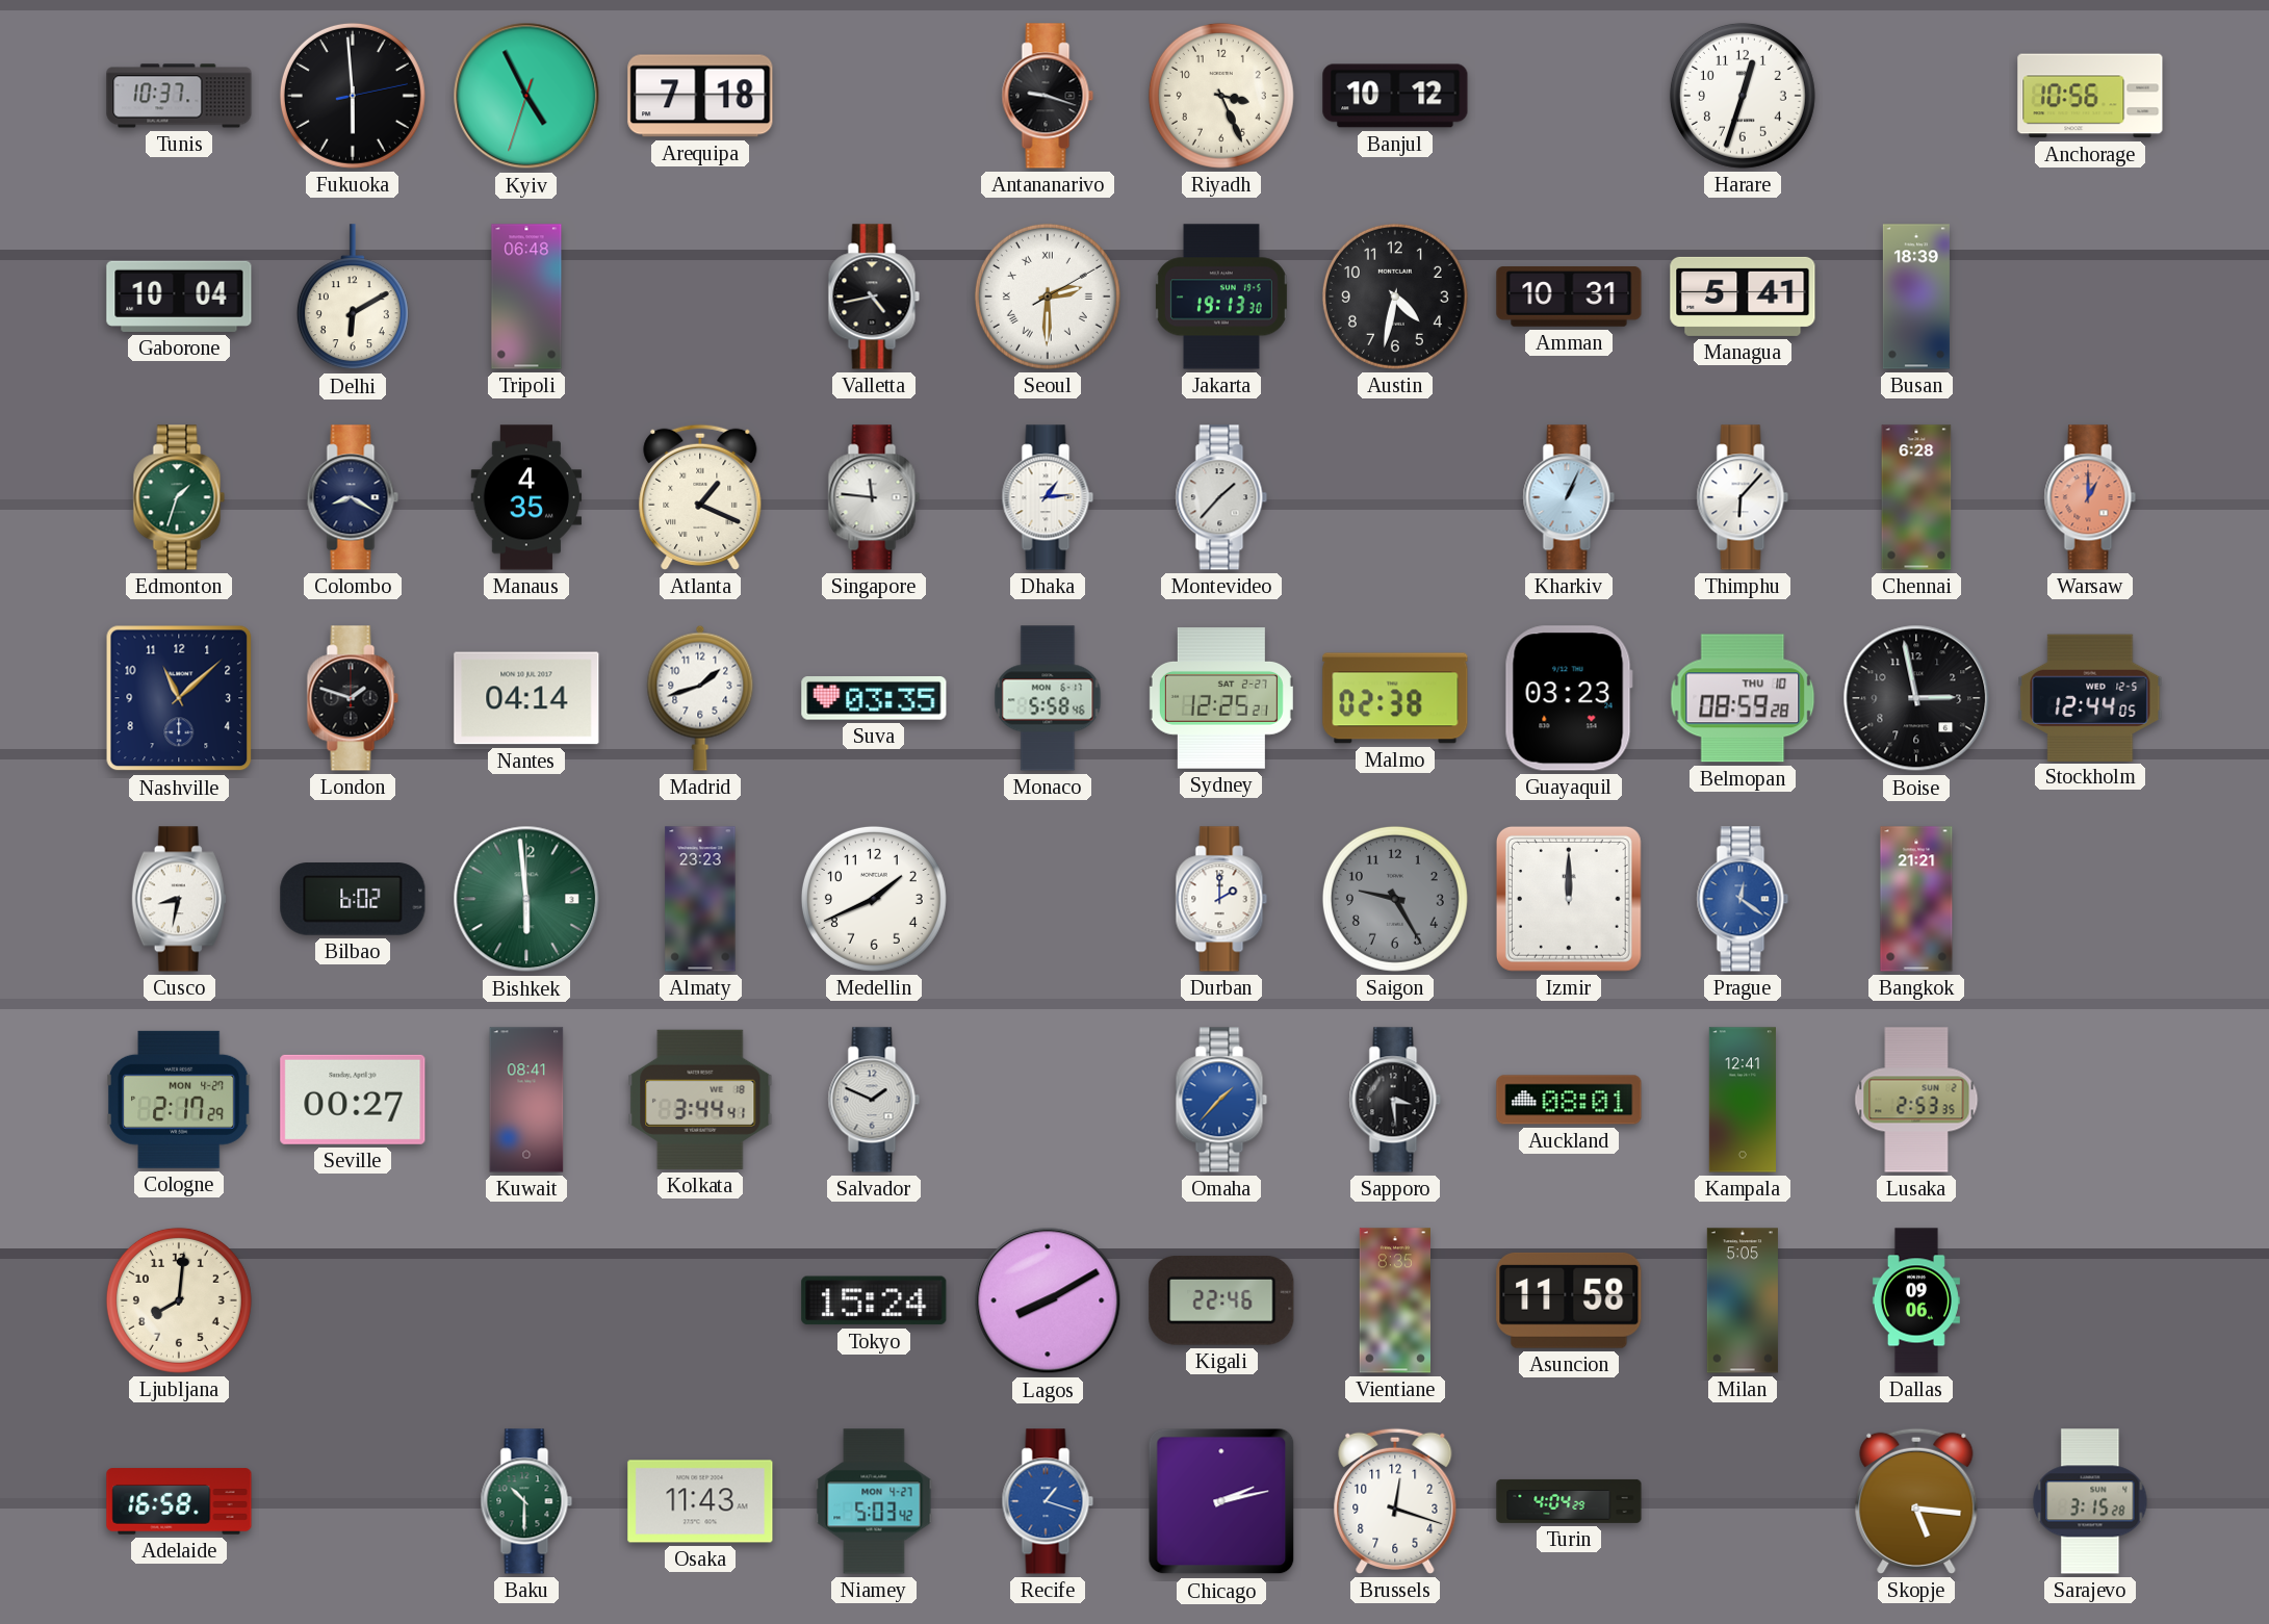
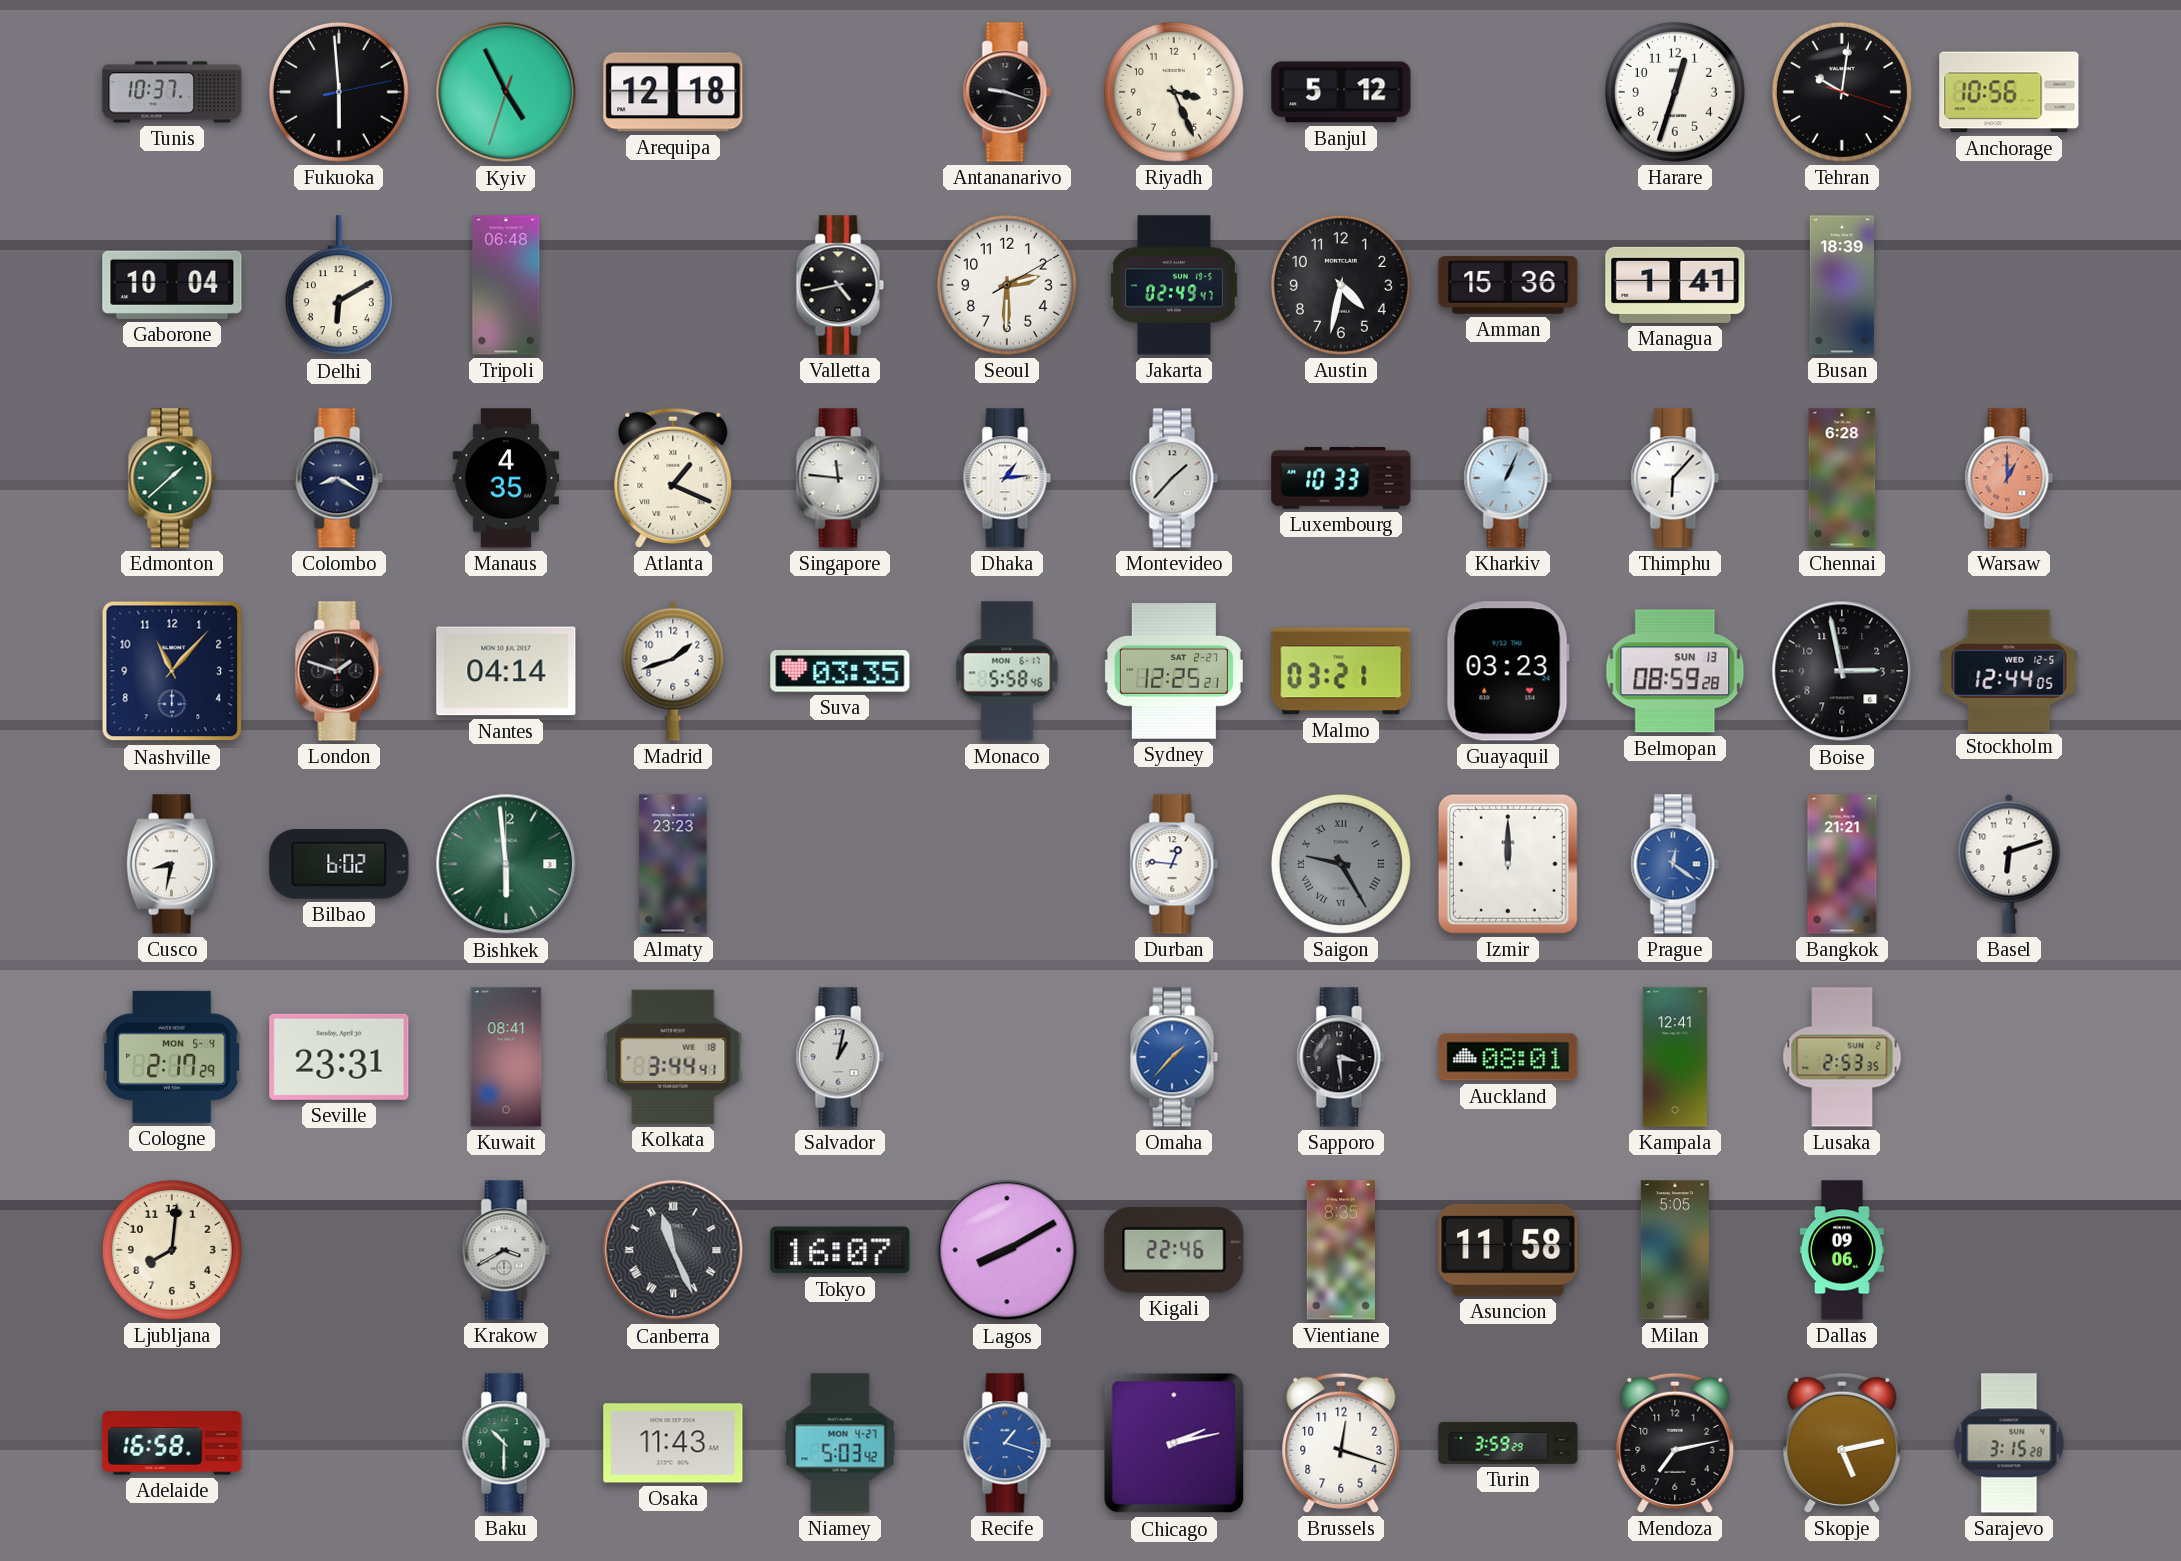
Arequipa: 7:18 -> 12:18
Banjul: 10:12 -> 5:12
Tehran: none -> 10:01
Seoul numerals: Roman -> Arabic
Jakarta: 19:13 -> 02:49
Amman: 10:31 -> 15:36
Managua: 5:41 -> 1:41
Edmonton: 1:33 -> 1:38
Luxembourg: none -> 10:33
Nashville: 11:08 -> 11:07
Malmo: 02:38 -> 03:21
Belmopan date: THU 10 -> SUN 13
Medellin: 1:41 -> none
Durban: 2:00 -> 12:46
Saigon numerals: Arabic -> Roman
Basel: none -> 6:12
Cologne date: MON 4-27 -> MON 5-4
Seville: 00:27 -> 23:31
Salvador: 1:49 -> 1:02
Krakow: none -> 3:40
Canberra: none -> 11:26
Tokyo: 15:24 -> 16:07
Turin: 4:04 -> 3:59
Mendoza: none -> 7:13
Skopje: 5:16 -> 5:13
